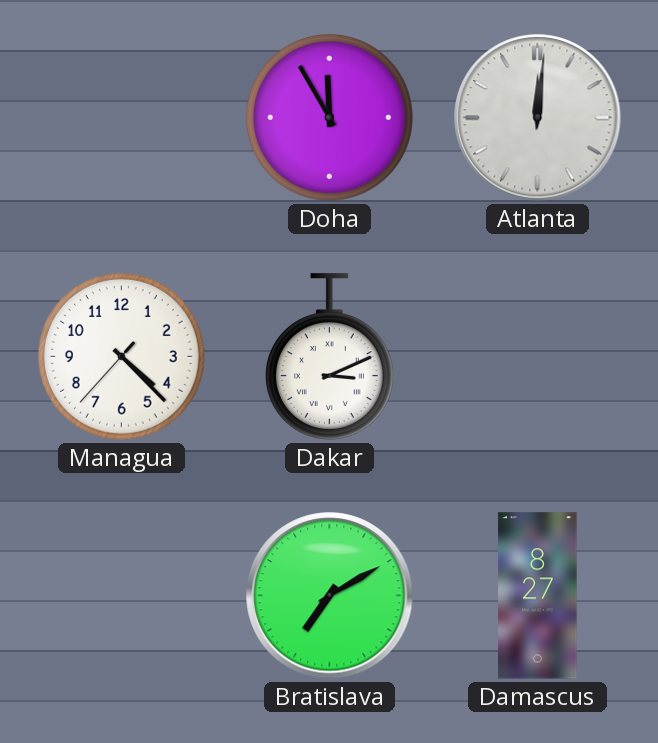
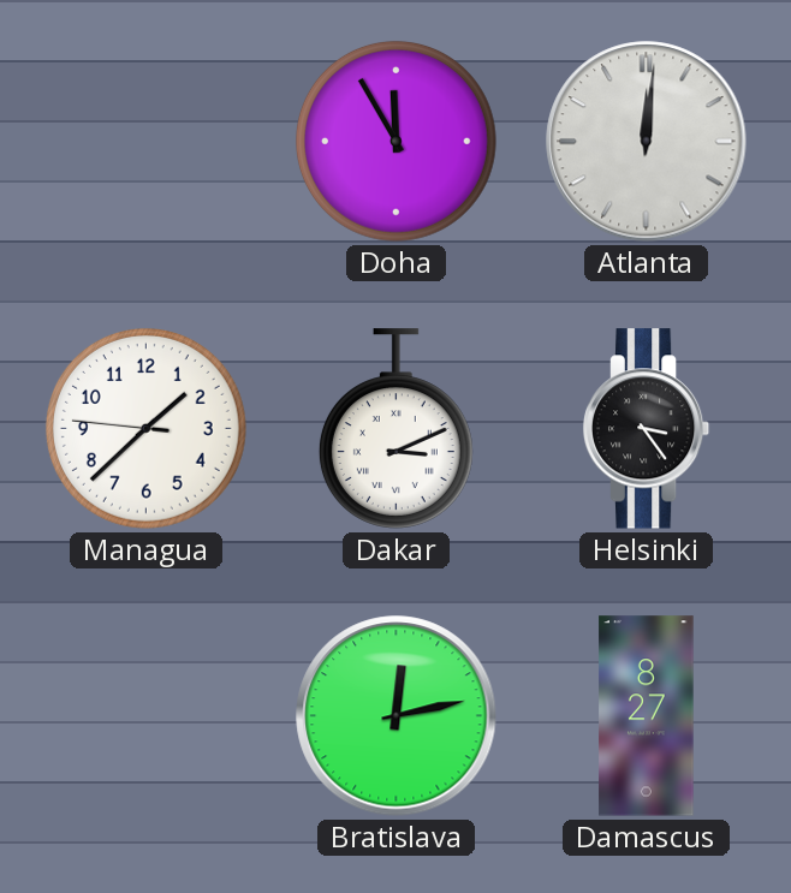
Managua: 4:22 -> 1:37
Helsinki: none -> 3:24
Bratislava: 7:10 -> 12:13
